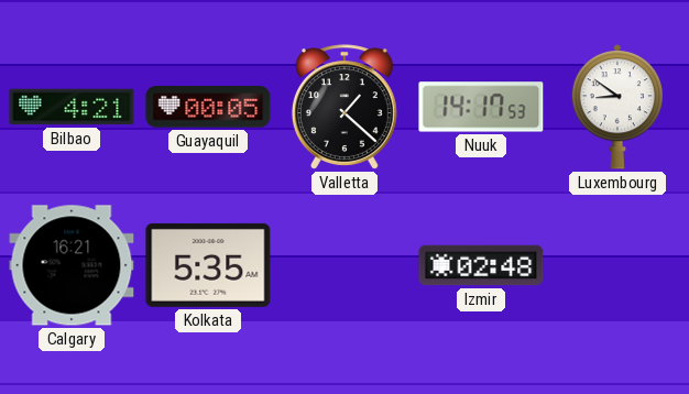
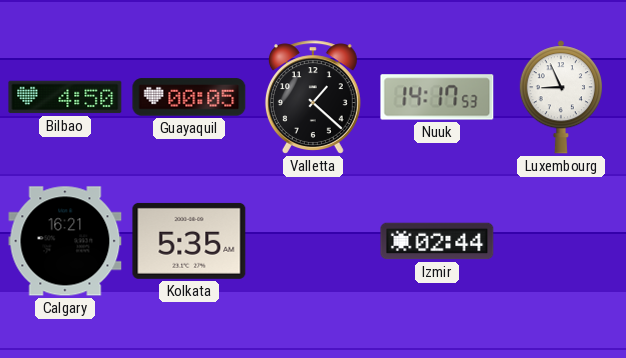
Bilbao: 4:21 -> 4:50
Luxembourg: 8:51 -> 8:56
Izmir: 02:48 -> 02:44
